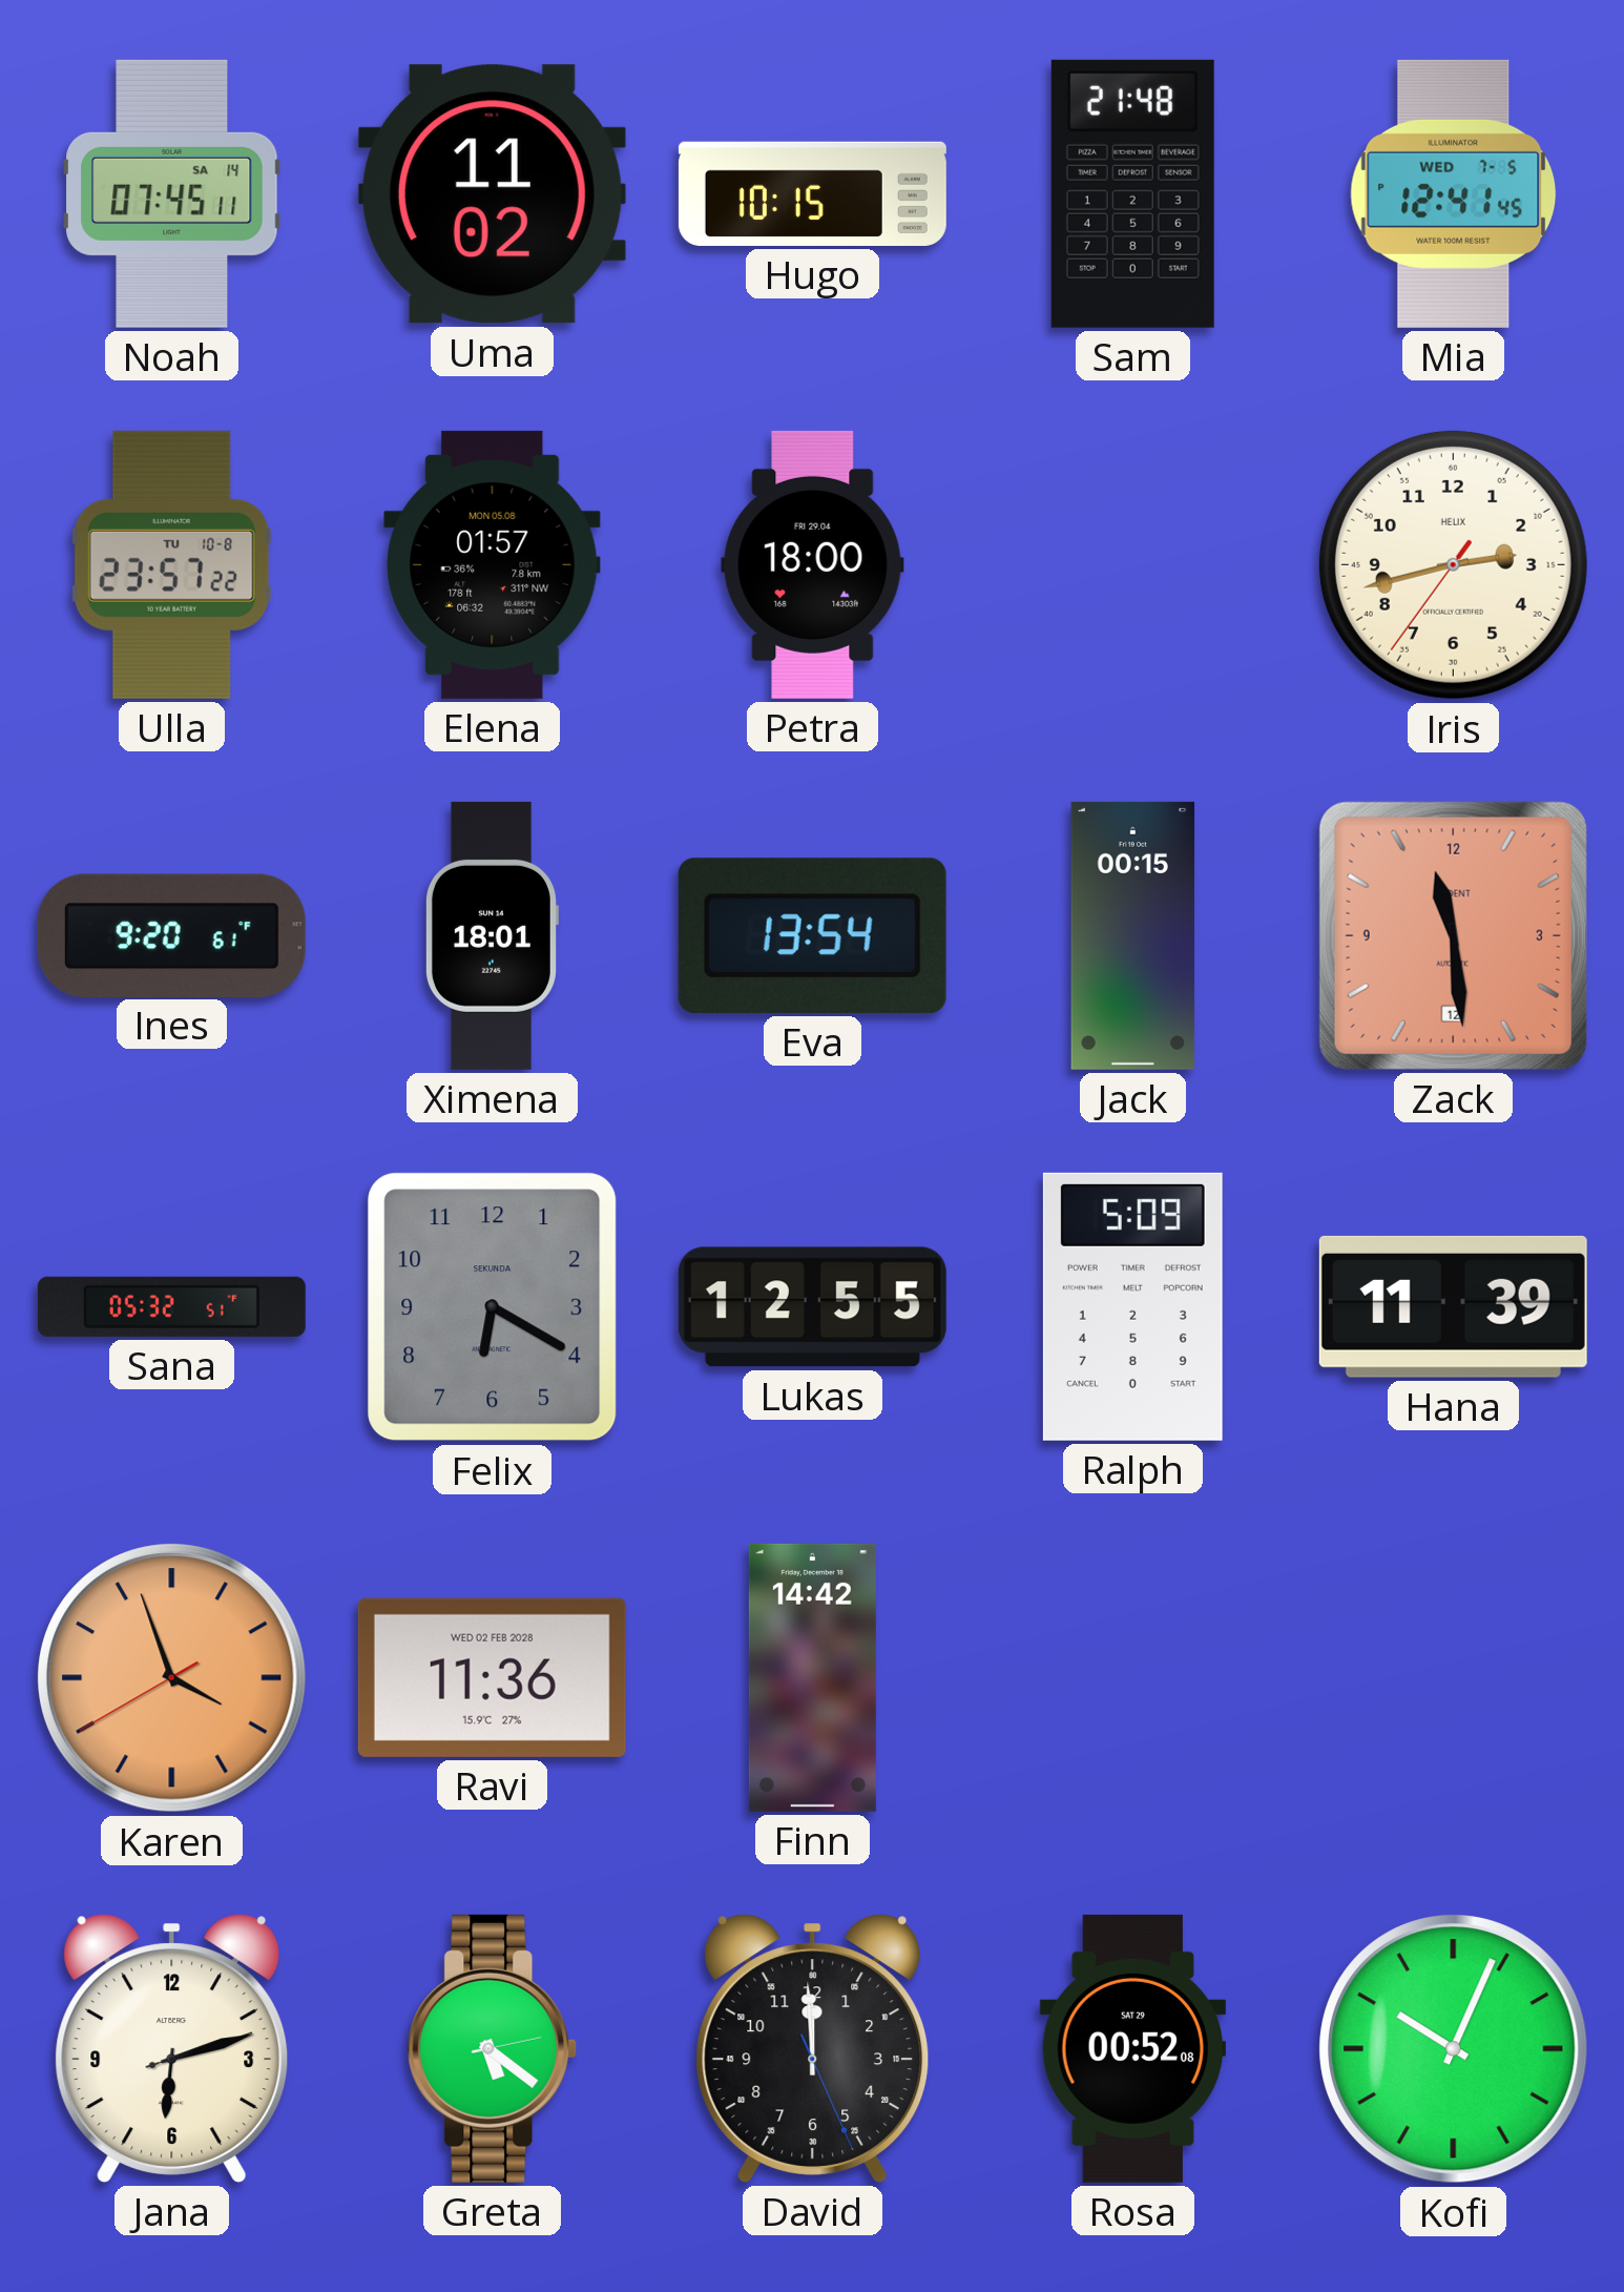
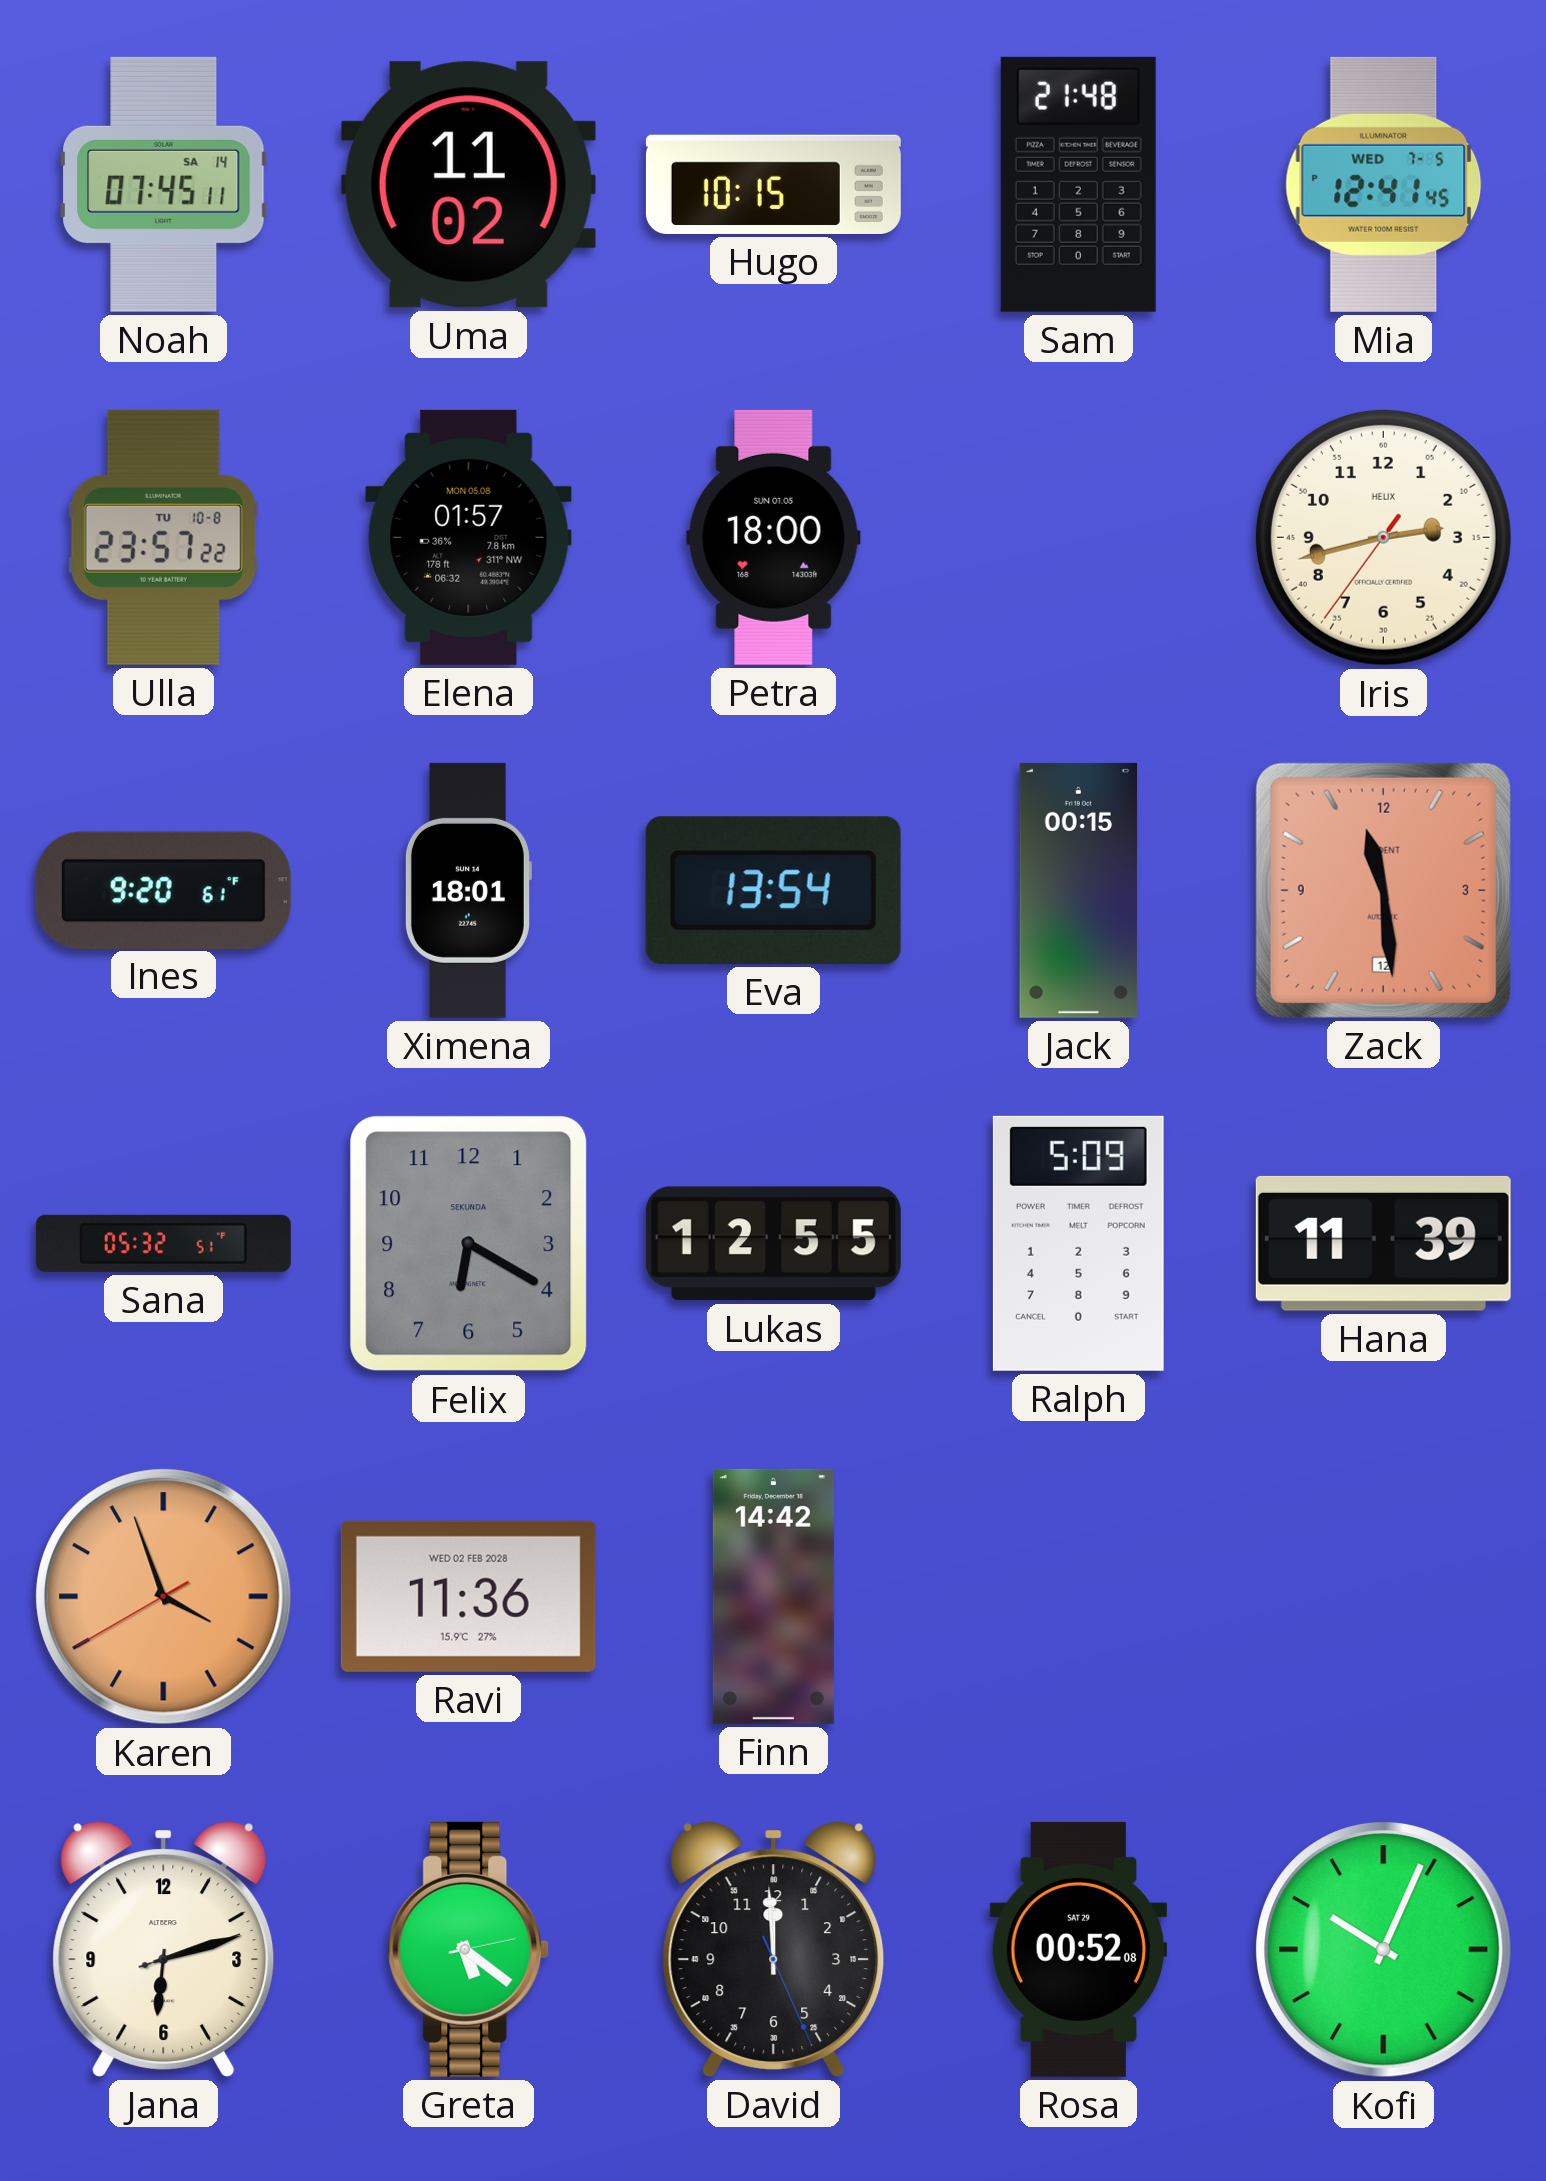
Petra date: FRI 29.04 -> SUN 01.05
